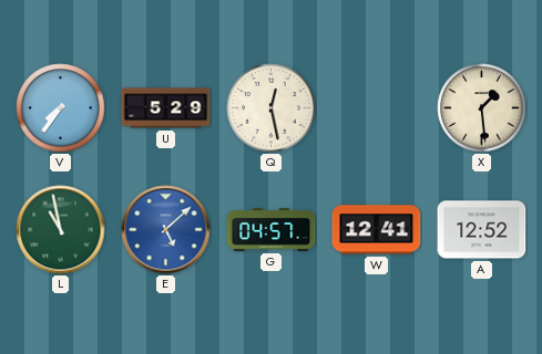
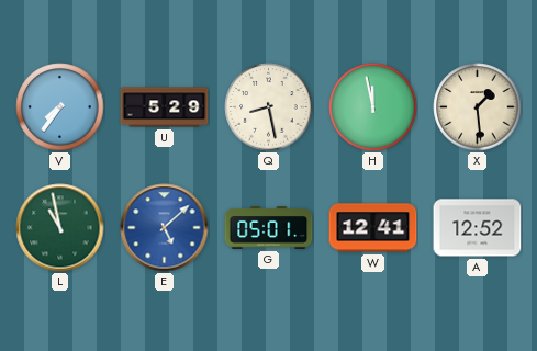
Q: 12:28 -> 8:28
H: none -> 11:58
G: 04:57 -> 05:01
